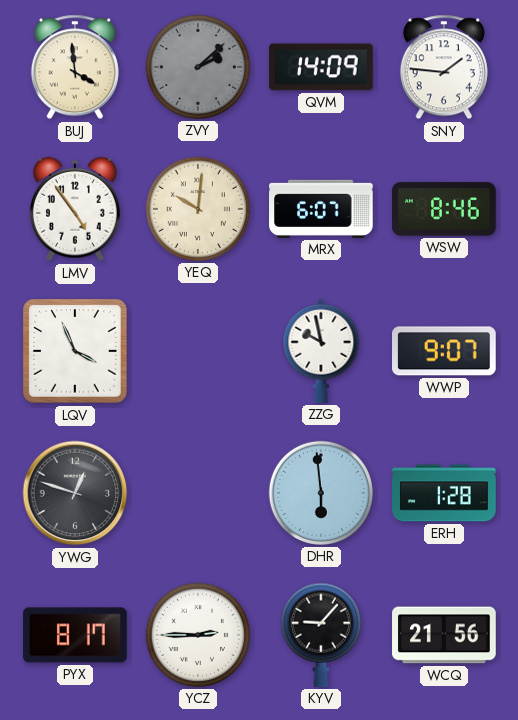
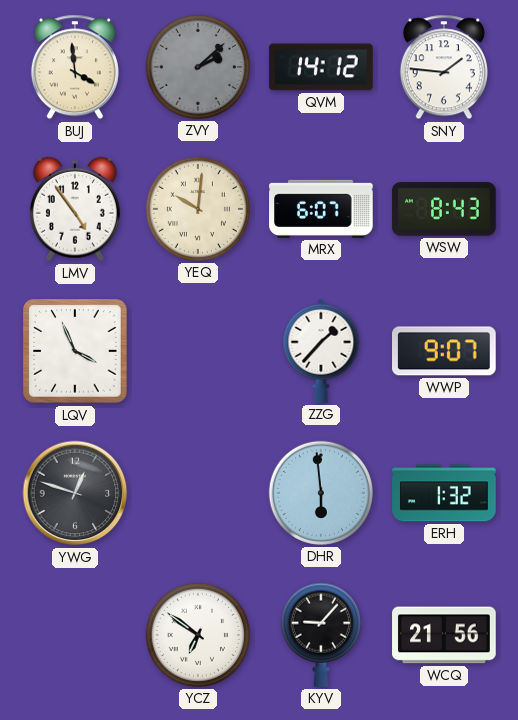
QVM: 14:09 -> 14:12
WSW: 8:46 -> 8:43
ZZG: 9:58 -> 1:37
ERH: 1:28 -> 1:32
PYX: 8:17 -> none
YCZ: 2:45 -> 6:51
